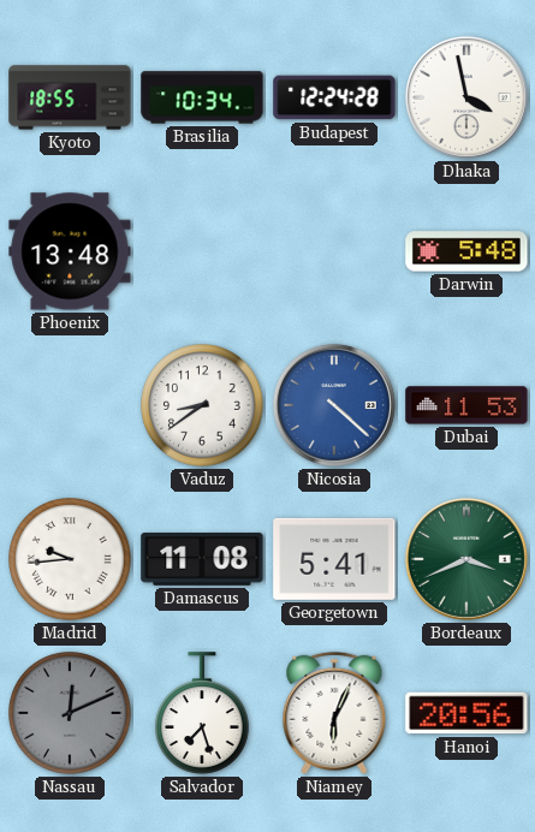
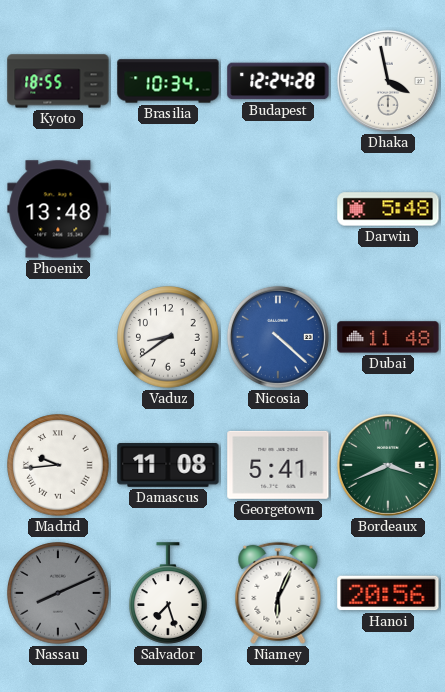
Dubai: 11:53 -> 11:48
Nassau: 12:11 -> 8:11
